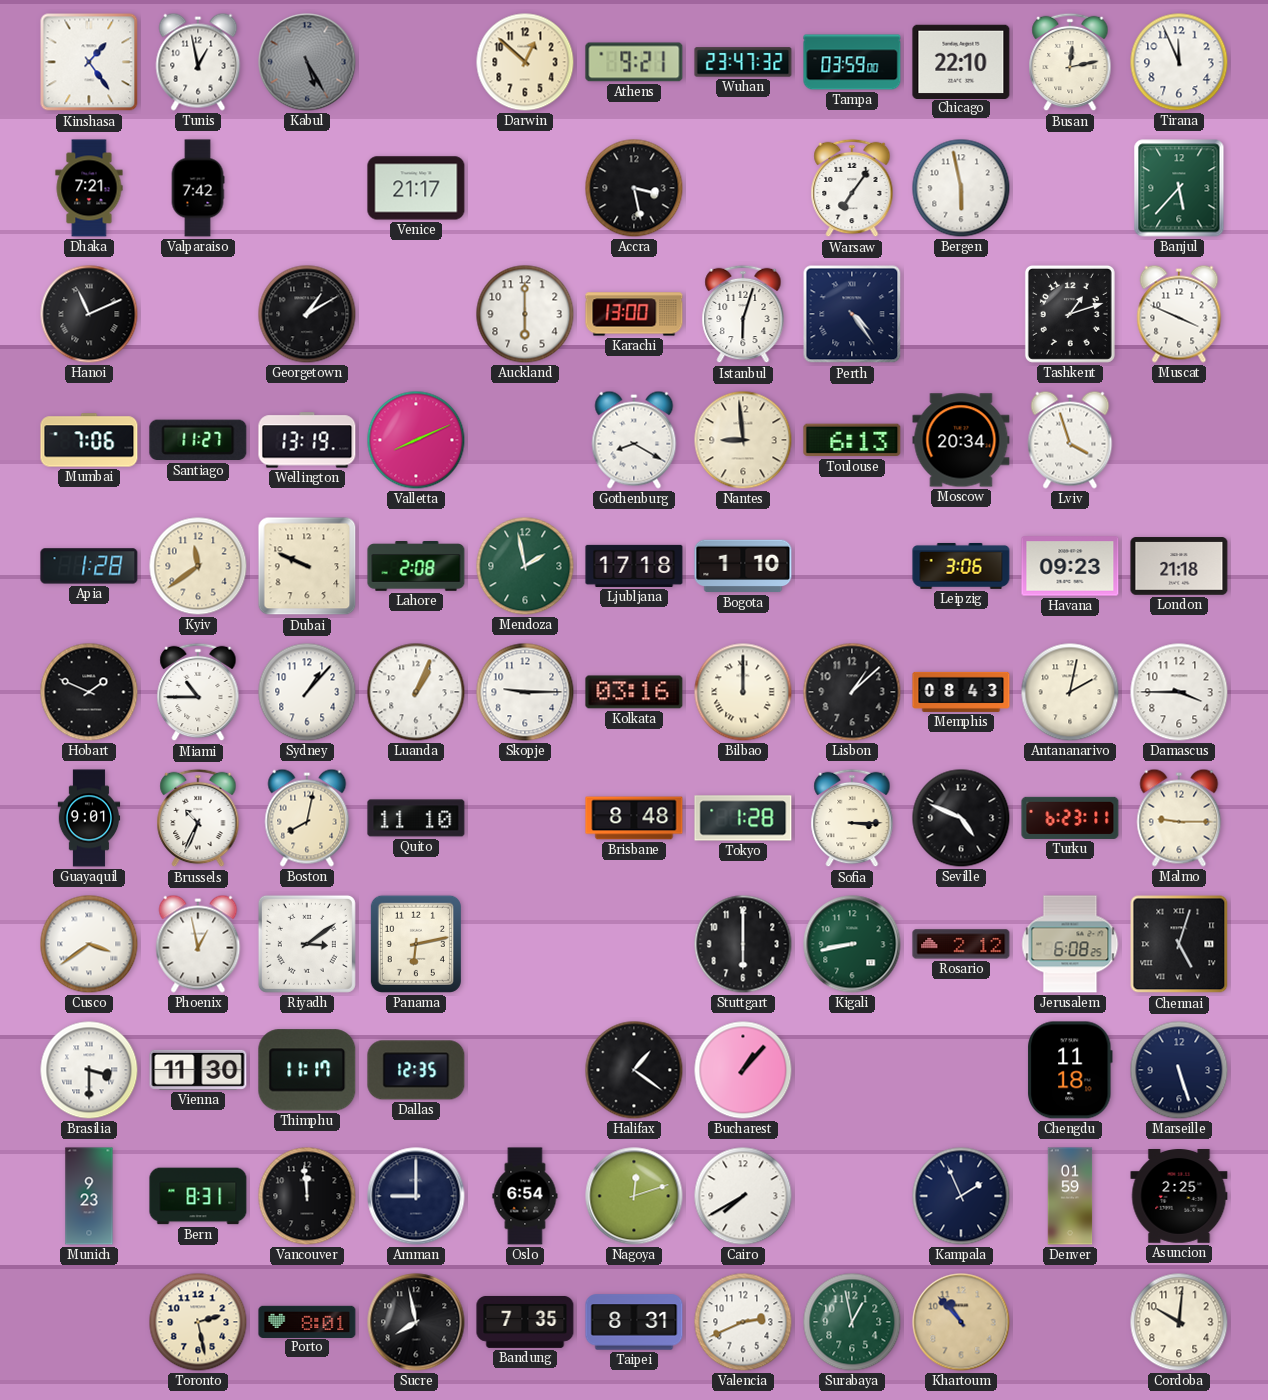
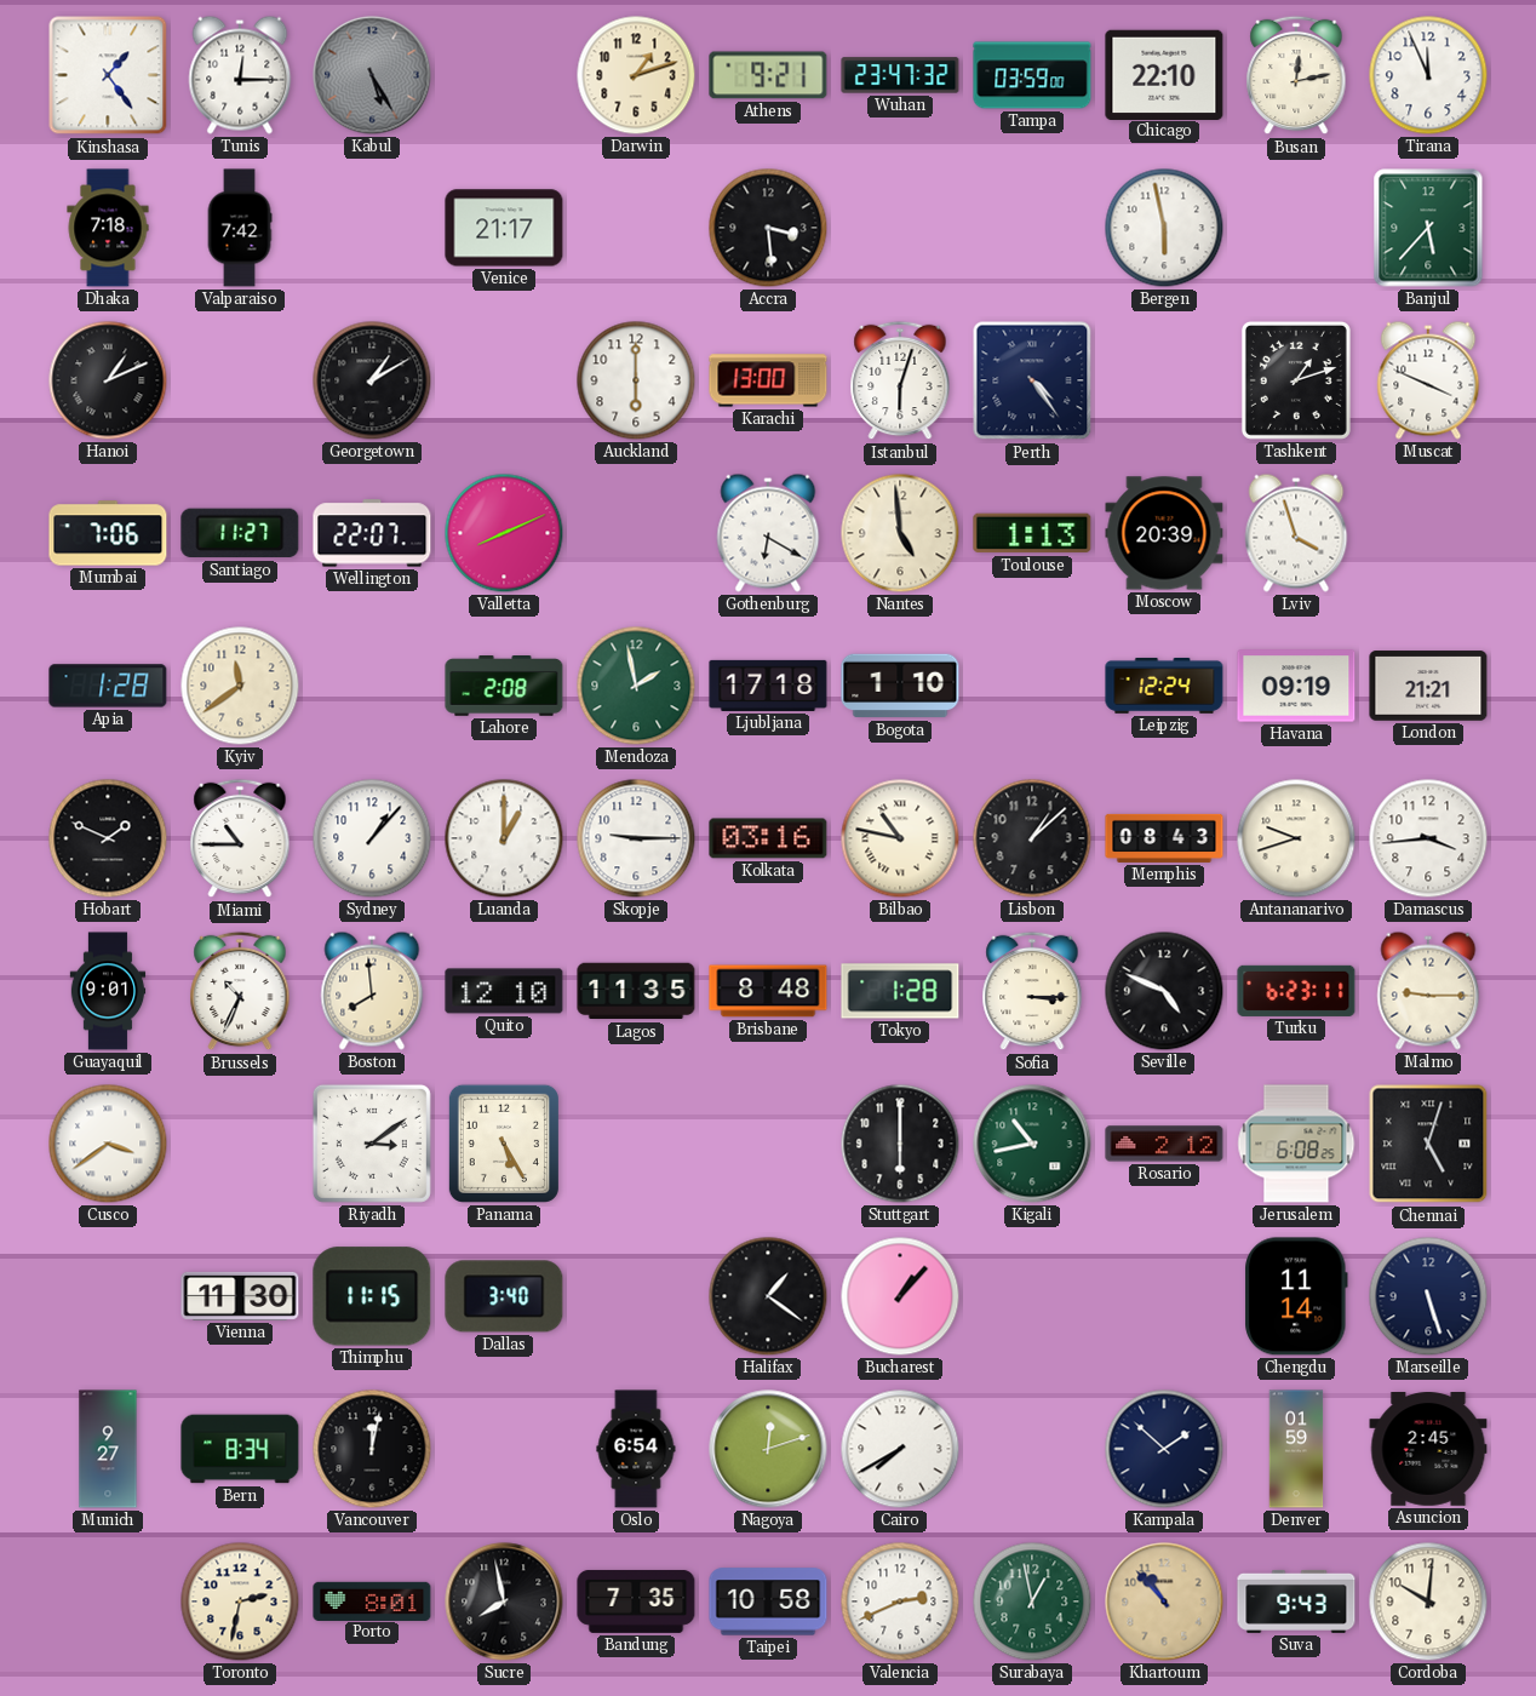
Tunis: 12:58 -> 12:15
Darwin: 12:52 -> 1:12
Dhaka: 7:21 -> 7:18
Accra: 3:28 -> 3:29
Warsaw: 7:06 -> none
Hanoi: 11:11 -> 1:11
Wellington: 13:19 -> 22:07
Gothenburg: 8:20 -> 6:20
Nantes: 8:59 -> 4:59
Toulouse: 6:13 -> 1:13
Moscow: 20:34 -> 20:39
Dubai: 9:49 -> none
Leipzig: 3:06 -> 12:24
Havana: 09:23 -> 09:19
London: 21:18 -> 21:21
Luanda: 1:04 -> 1:00
Bilbao: 12:00 -> 10:47
Antananarivo: 2:02 -> 9:42
Damascus: 3:45 -> 3:44
Boston: 8:02 -> 7:59
Quito: 11:10 -> 12:10
Lagos: none -> 11:35
Phoenix: 12:58 -> none
Panama: 6:13 -> 5:25
Kigali: 8:43 -> 10:43
Brasilia: 3:30 -> none
Thimphu: 11:17 -> 11:15
Dallas: 12:35 -> 3:40
Chengdu: 11:18 -> 11:14
Munich: 9:23 -> 9:27
Bern: 8:31 -> 8:34
Vancouver: 11:59 -> 12:02
Amman: 9:00 -> none
Kampala: 1:56 -> 1:52
Asuncion: 2:25 -> 2:45
Toronto: 2:28 -> 2:32
Taipei: 8:31 -> 10:58
Suva: none -> 9:43
